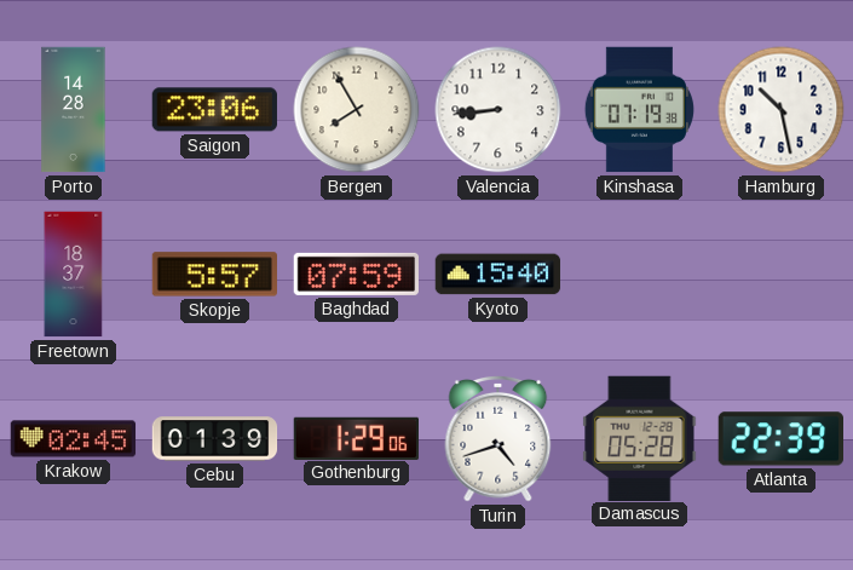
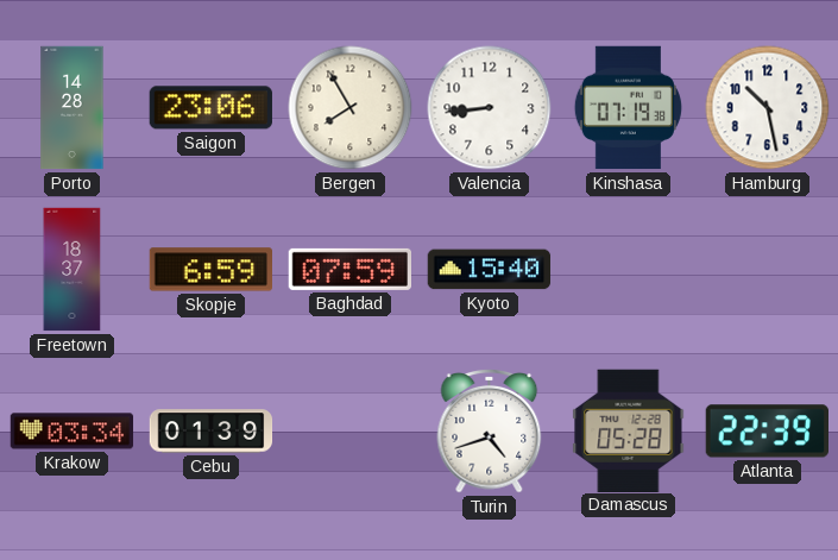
Skopje: 5:57 -> 6:59
Krakow: 02:45 -> 03:34
Gothenburg: 1:29 -> none
